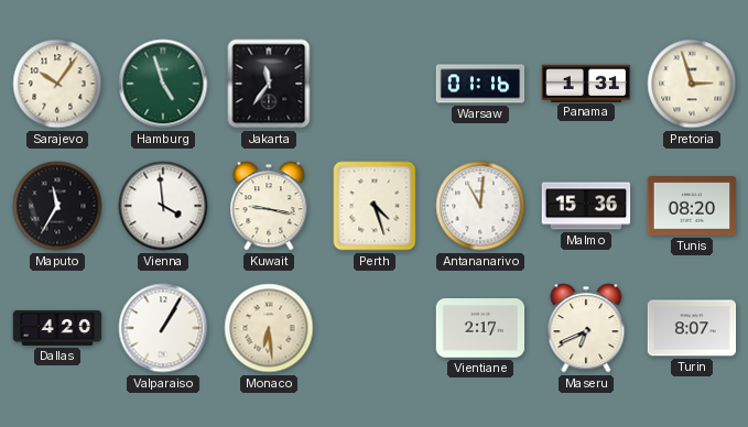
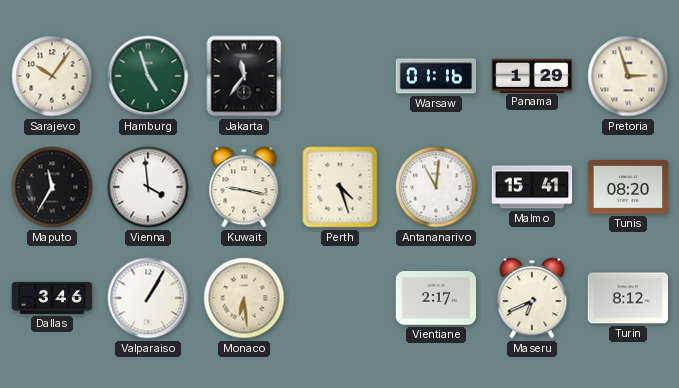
Panama: 1:31 -> 1:29
Malmo: 15:36 -> 15:41
Dallas: 4:20 -> 3:46
Turin: 8:07 -> 8:12
